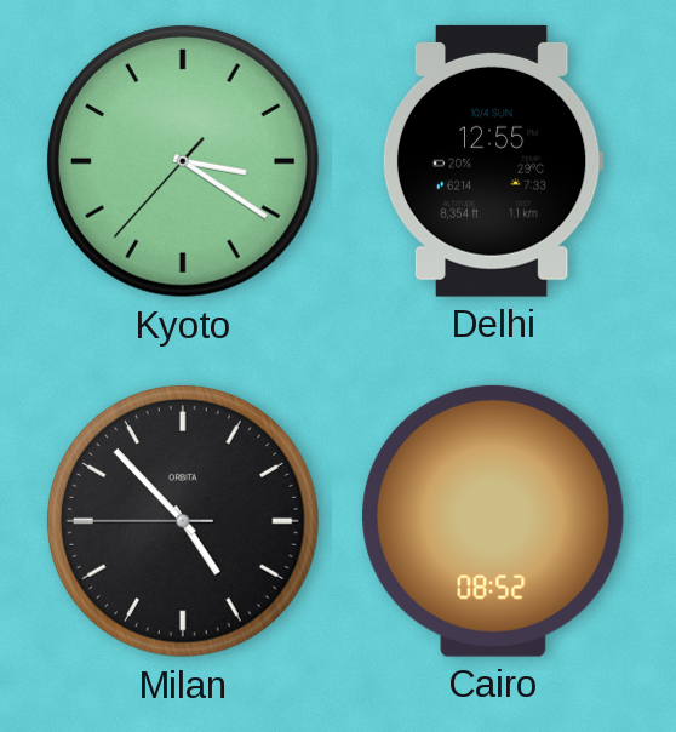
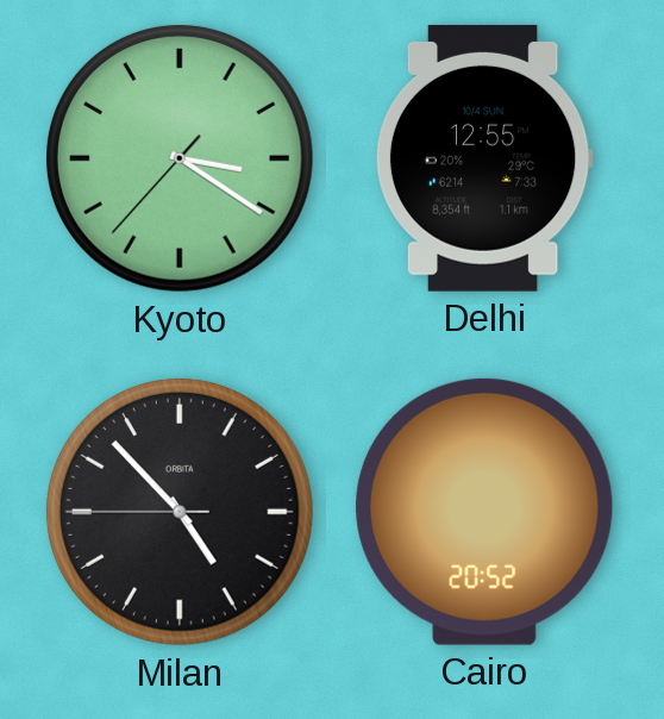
Cairo: 08:52 -> 20:52
